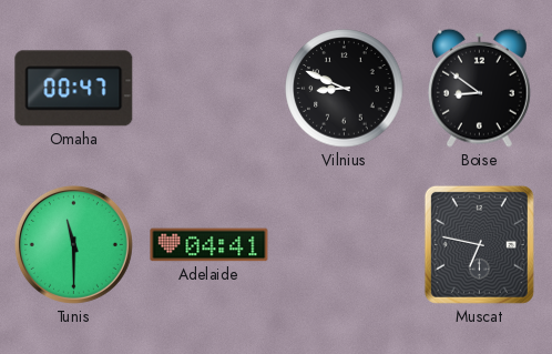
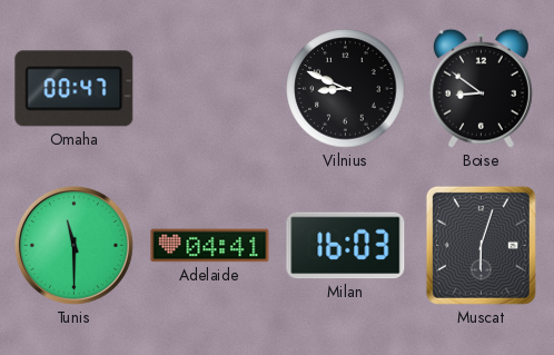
Milan: none -> 16:03
Muscat: 6:47 -> 6:03
